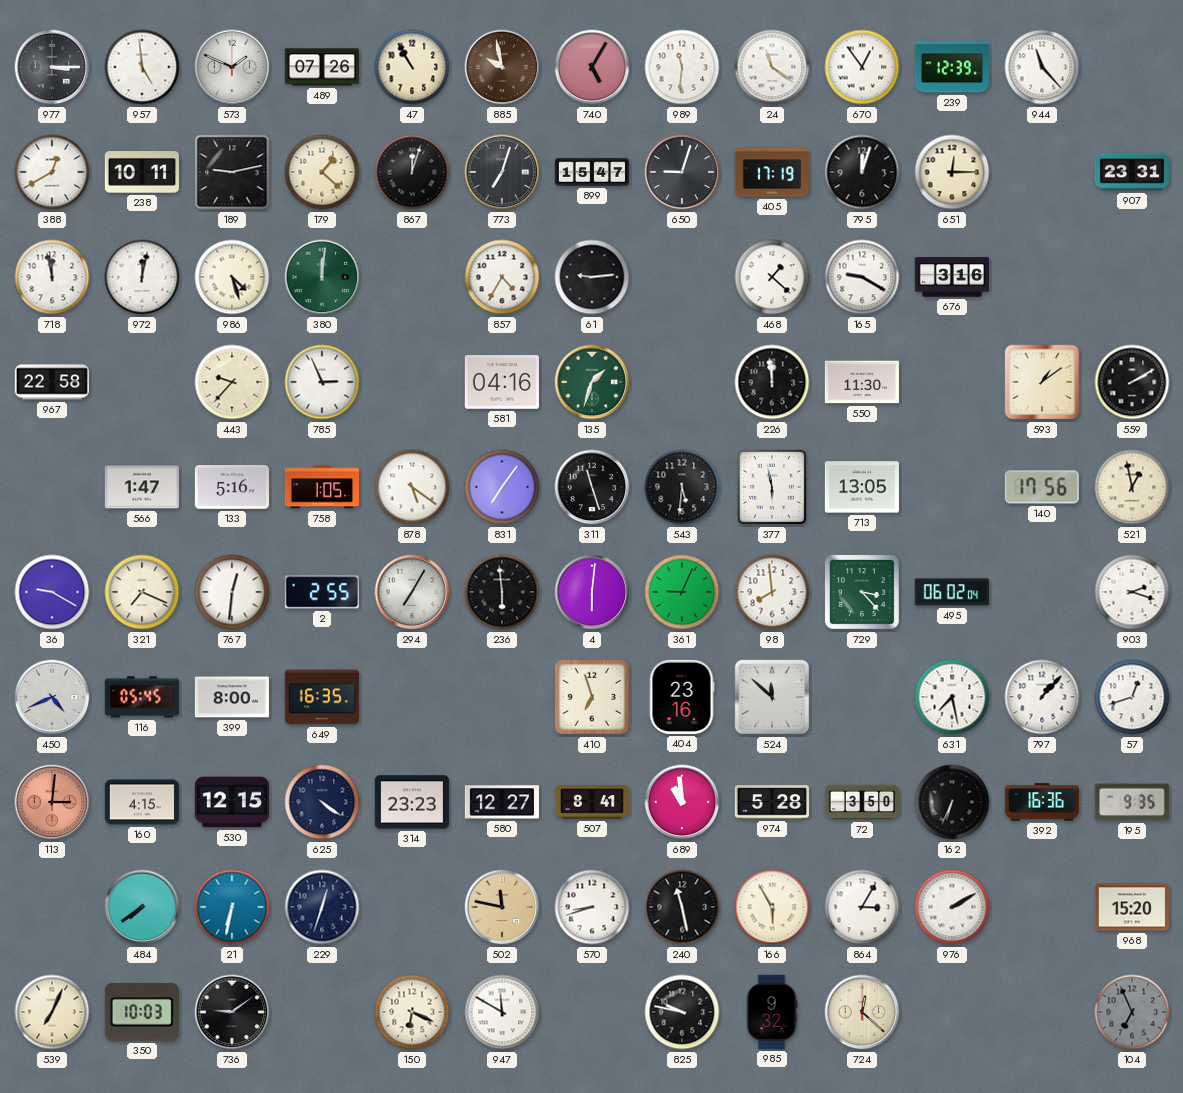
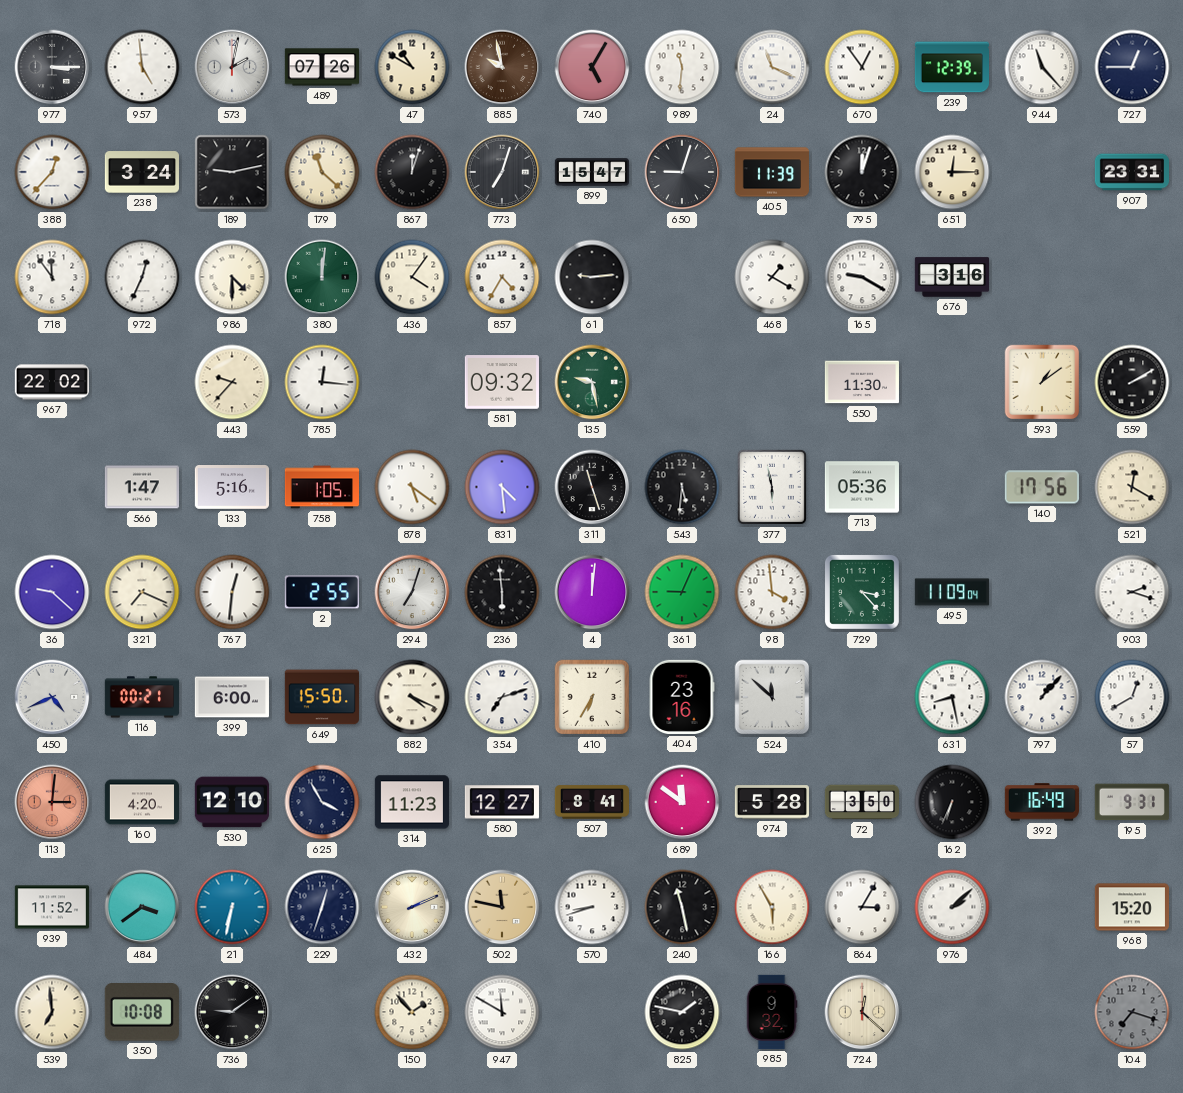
573: 1:49 -> 2:02
47: 10:55 -> 10:50
24: 11:21 -> 11:19
727: none -> 12:45
388: 12:40 -> 12:37
238: 10:11 -> 3:24
179: 1:22 -> 11:22
405: 17:19 -> 11:39
718: 11:58 -> 11:54
972: 12:02 -> 12:34
986: 4:27 -> 4:30
436: none -> 4:06
468: 1:22 -> 1:20
967: 22:58 -> 22:02
785: 2:56 -> 12:16
581: 04:16 -> 09:32
135: 1:33 -> 9:28
226: 11:59 -> none
831: 7:06 -> 4:29
713: 13:05 -> 05:36
521: 12:58 -> 12:20
36: 9:20 -> 9:22
294: 7:05 -> 7:03
4: 6:01 -> 12:01
98: 7:59 -> 3:59
495: 06:02 -> 11:09
116: 05:45 -> 00:21
399: 8:00 -> 6:00
649: 16:35 -> 15:50
882: none -> 4:19
354: none -> 7:12
410: 6:57 -> 6:35
631: 7:28 -> 8:28
57: 12:42 -> 12:40
160: 4:15 -> 4:20
530: 12:15 -> 12:10
625: 4:21 -> 3:55
314: 23:23 -> 11:23
689: 10:59 -> 11:51
392: 16:36 -> 16:49
195: 9:35 -> 9:31
939: none -> 11:52
484: 7:39 -> 3:39
432: none -> 2:11
976: 2:10 -> 2:08
539: 7:04 -> 6:59
350: 10:03 -> 10:08
150: 6:19 -> 1:53
825: 9:47 -> 1:47
104: 6:56 -> 7:18
